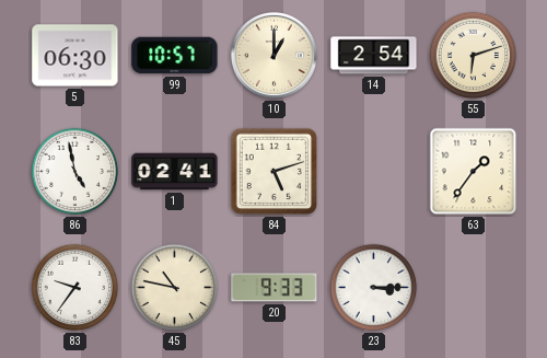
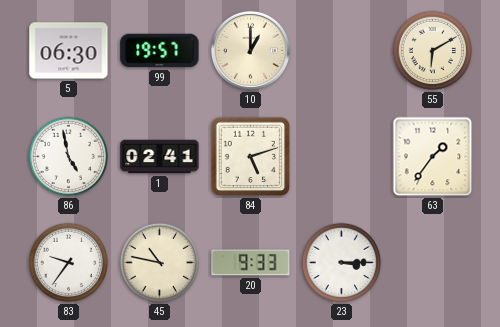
99: 10:57 -> 19:57
14: 2:54 -> none
55: 6:12 -> 6:10
